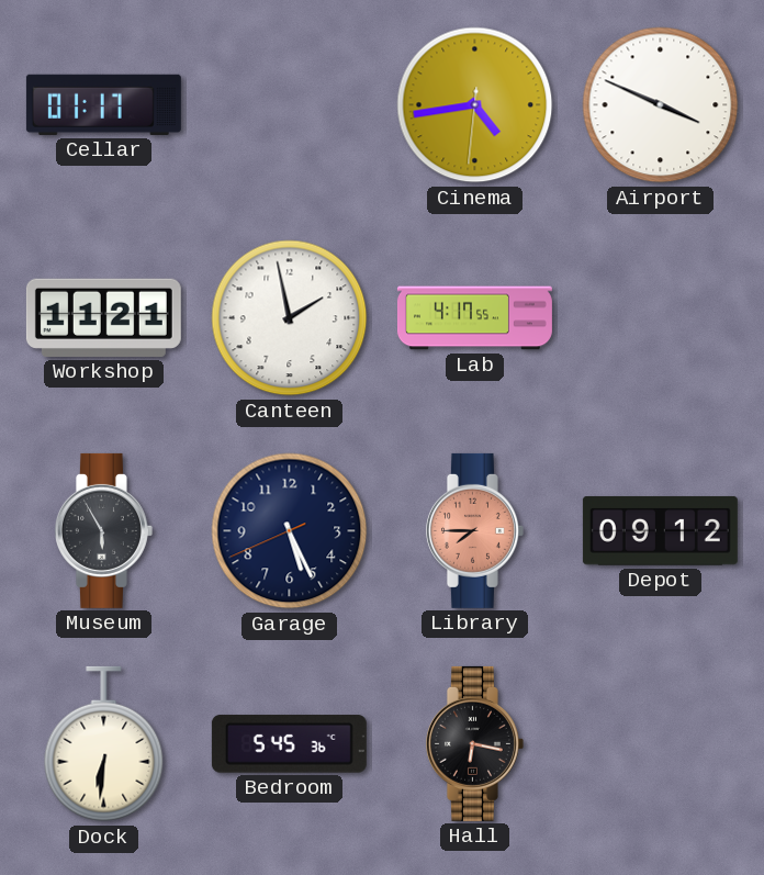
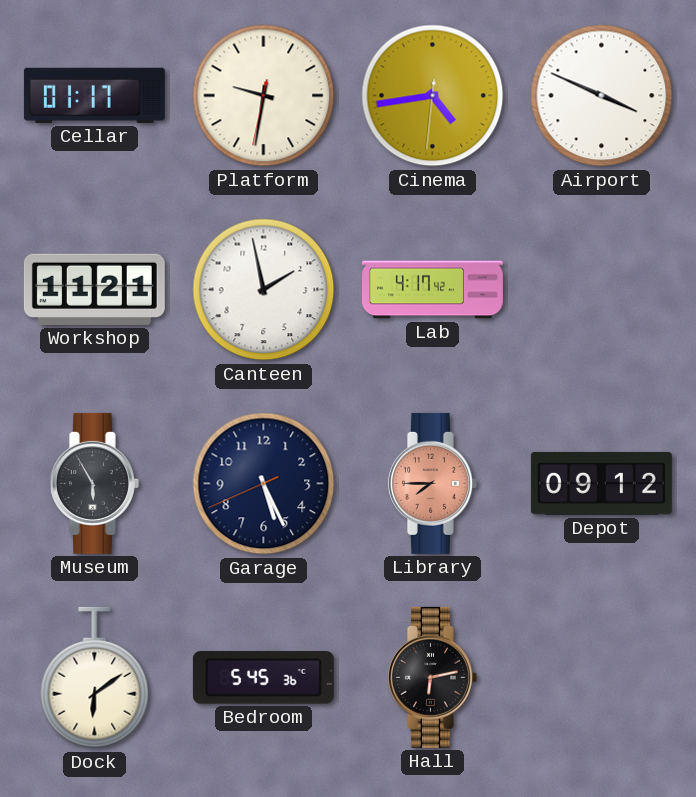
Platform: none -> 9:31
Lab: 4:17:55 -> 4:17:42
Dock: 6:31 -> 6:09
Hall: 6:17 -> 6:13
